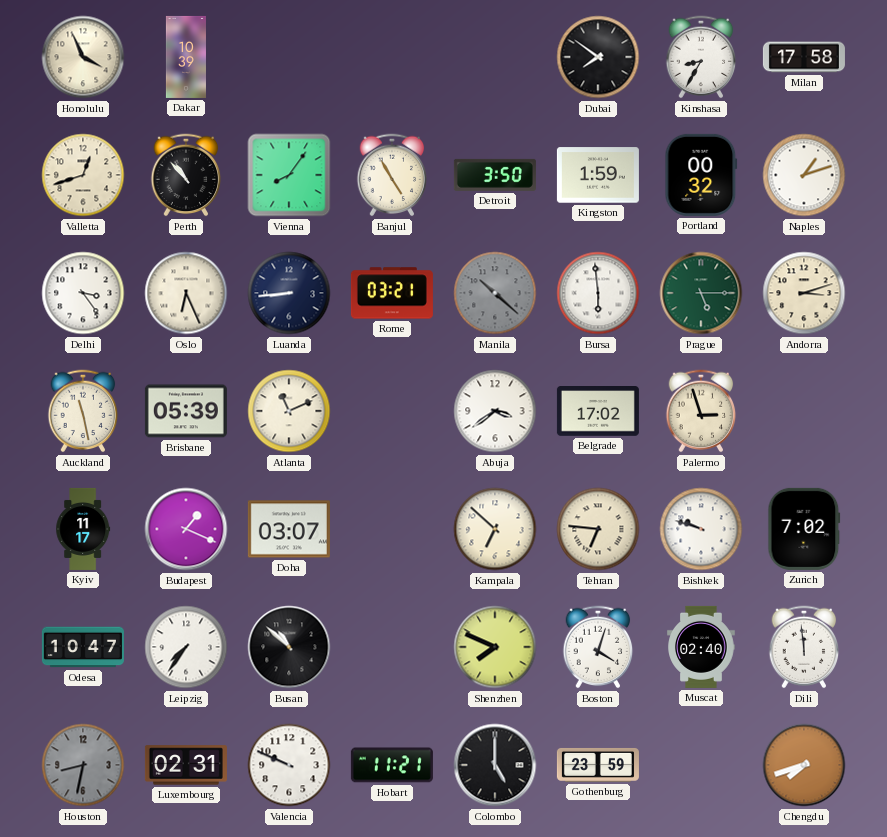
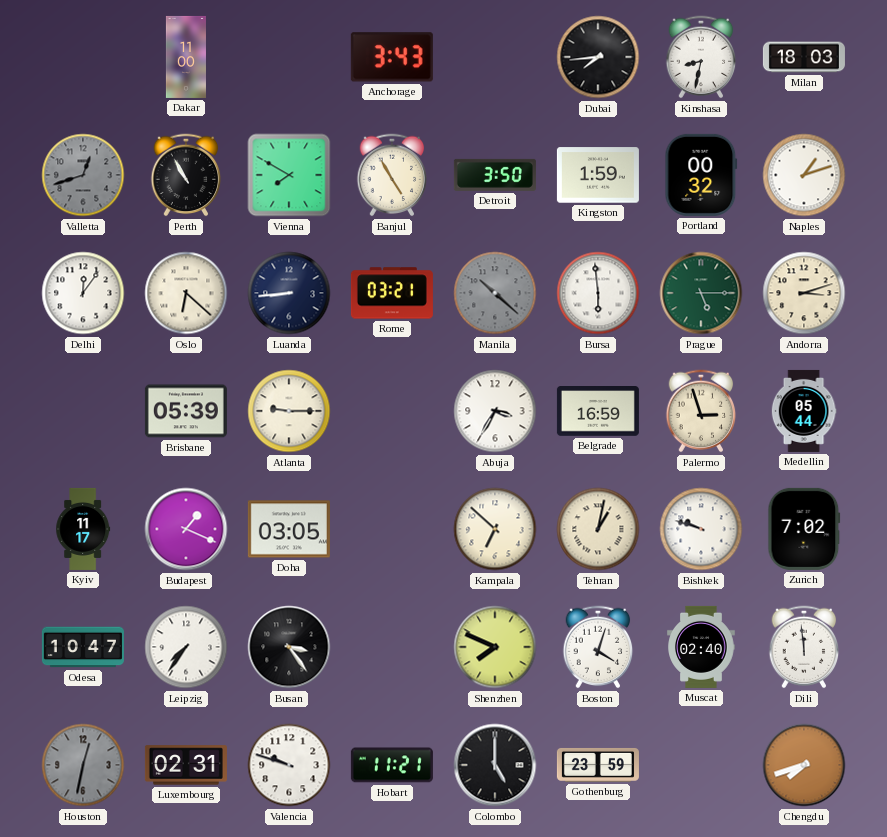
Honolulu: 3:56 -> none
Dakar: 10:39 -> 11:00
Anchorage: none -> 3:43
Dubai: 7:51 -> 7:44
Kinshasa: 8:35 -> 8:32
Milan: 17:58 -> 18:03
Valletta dial: cream -> grey
Perth: 10:53 -> 10:55
Vienna: 8:06 -> 7:50
Delhi: 3:24 -> 12:06
Oslo: 6:26 -> 6:22
Auckland: 11:28 -> none
Atlanta: 11:11 -> 9:15
Abuja: 3:39 -> 3:35
Belgrade: 17:02 -> 16:59
Medellin: none -> 05:44
Doha: 03:07 -> 03:05
Tehran: 6:46 -> 1:02
Busan: 10:52 -> 3:24
Houston: 8:32 -> 12:32
Valencia: 9:49 -> 9:48
